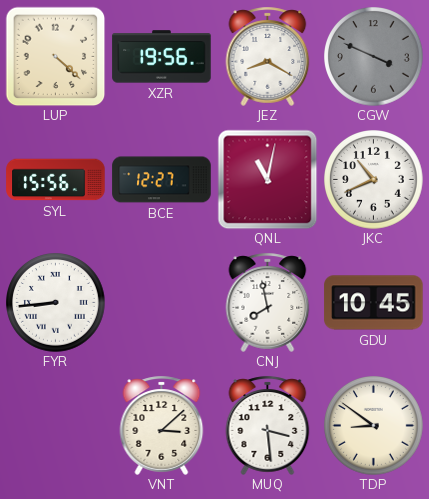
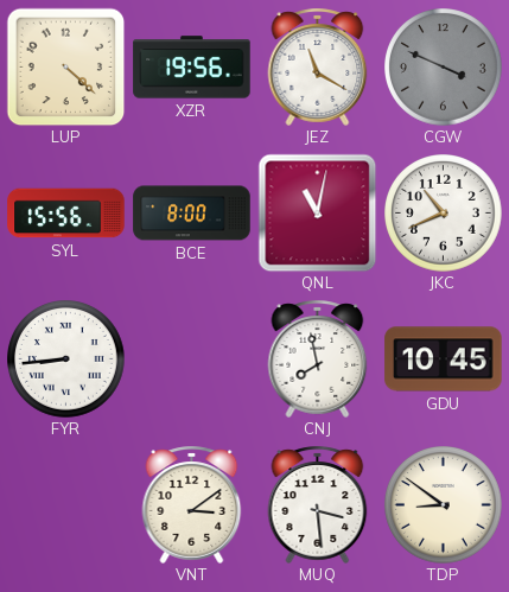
JEZ: 8:20 -> 11:20
BCE: 12:27 -> 8:00
VNT: 3:08 -> 3:09
